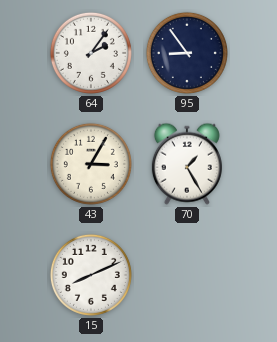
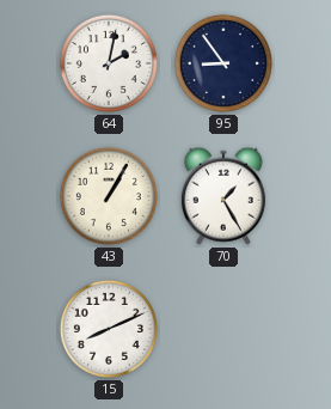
64: 2:06 -> 2:02
43: 3:05 -> 1:05
